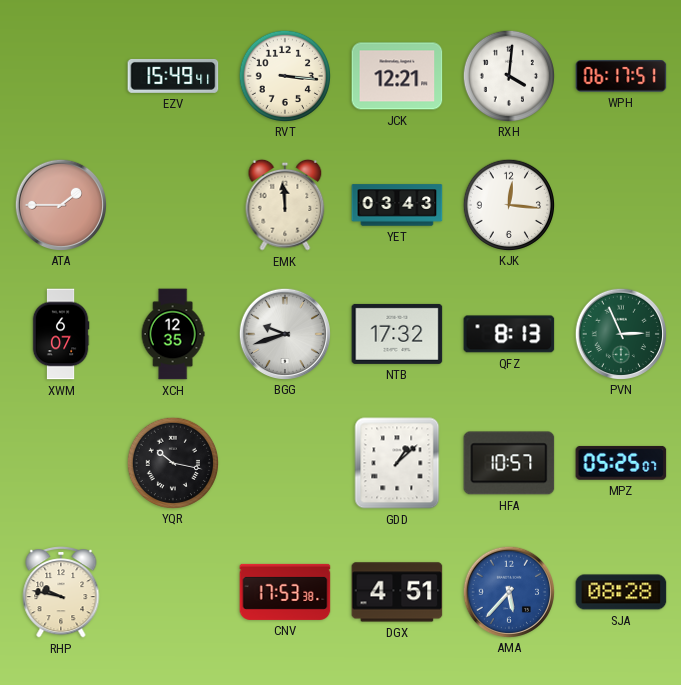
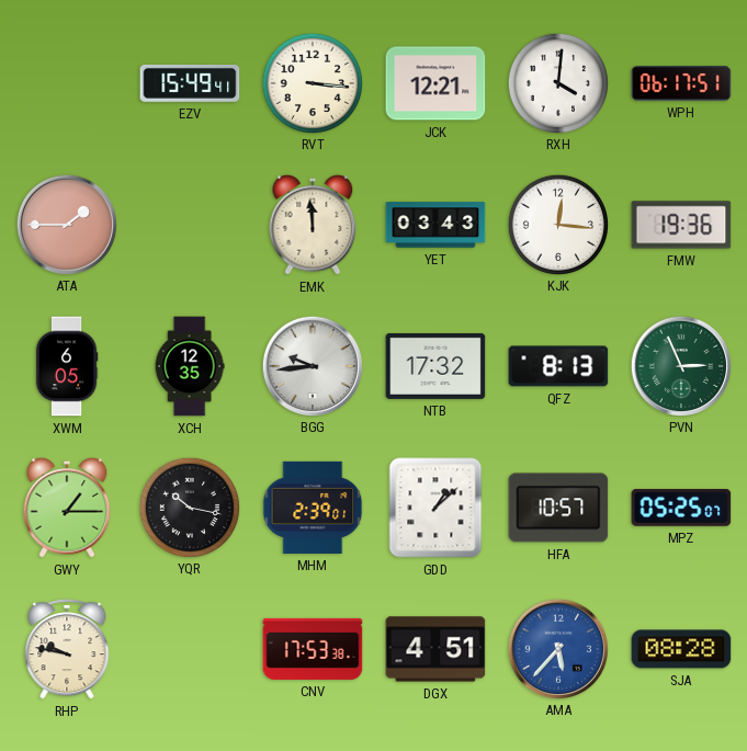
FMW: none -> 19:36
XWM: 6:07 -> 6:05
BGG: 9:42 -> 9:44
GWY: none -> 1:15
MHM: none -> 2:39
